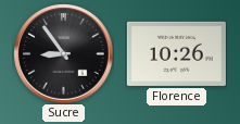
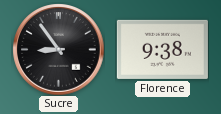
Florence: 10:26 -> 9:38
